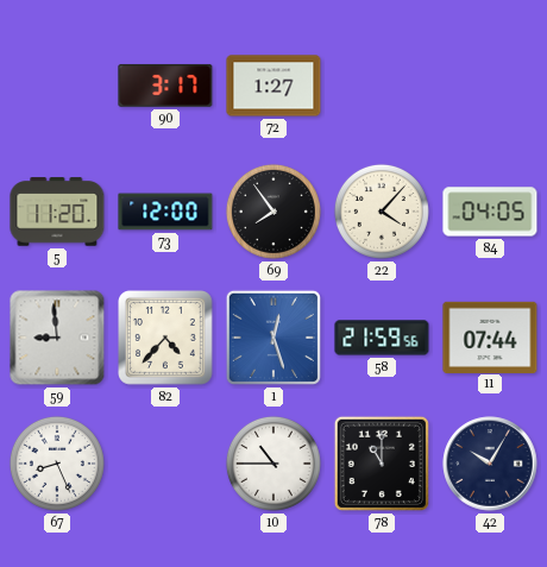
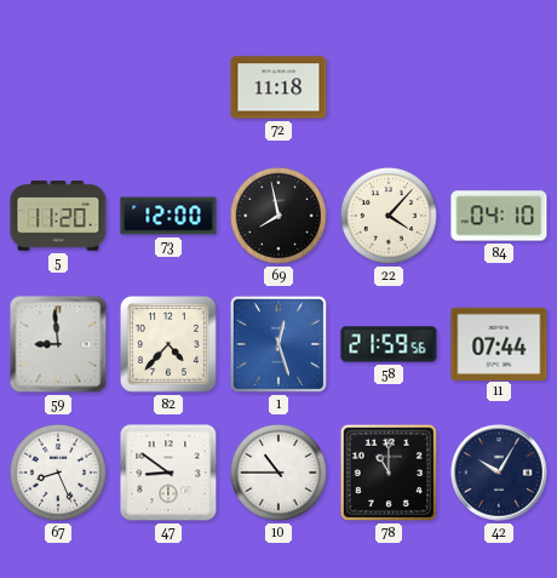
90: 3:17 -> none
72: 1:27 -> 11:18
69: 7:54 -> 7:58
84: 04:05 -> 04:10
47: none -> 8:51
